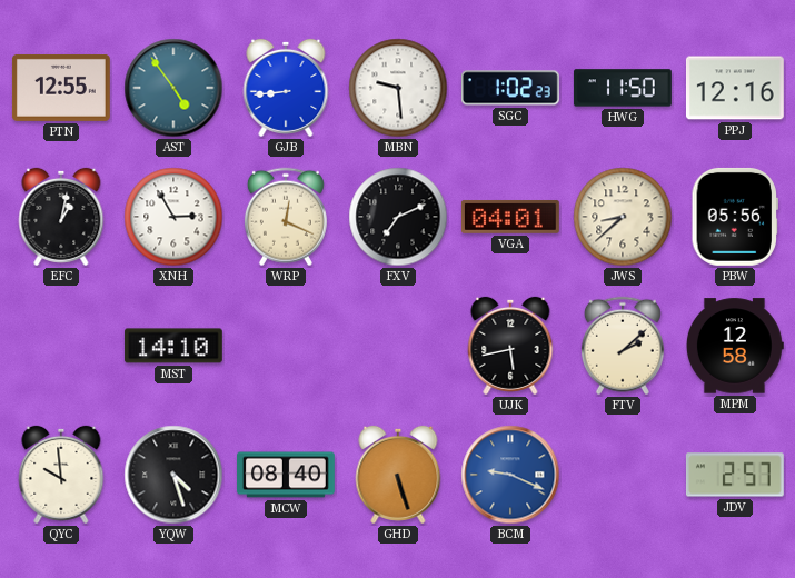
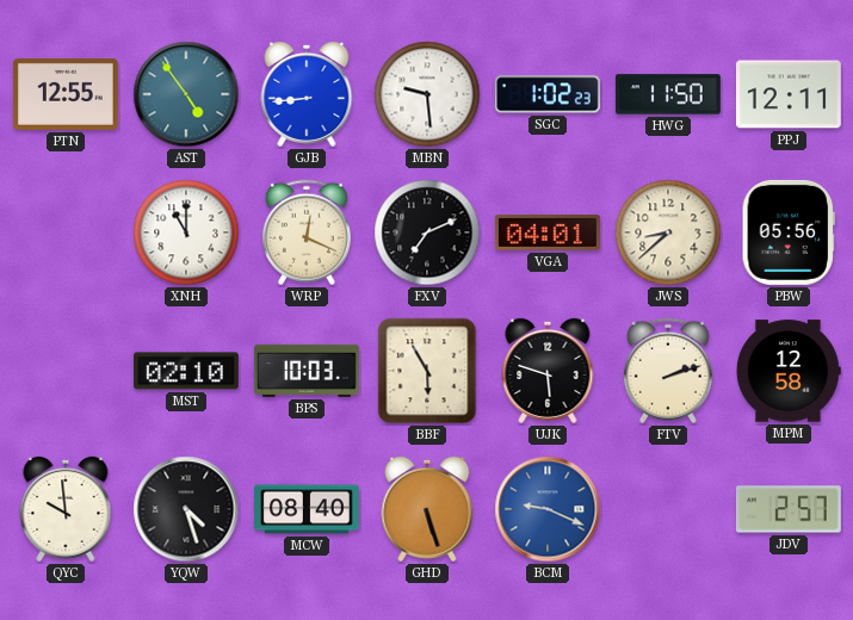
PPJ: 12:16 -> 12:11
EFC: 1:02 -> none
XNH: 2:55 -> 11:00
MST: 14:10 -> 02:10
BPS: none -> 10:03
BBF: none -> 5:55
UJK: 5:43 -> 5:48
FTV: 2:08 -> 2:12
